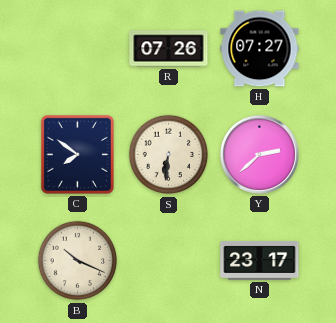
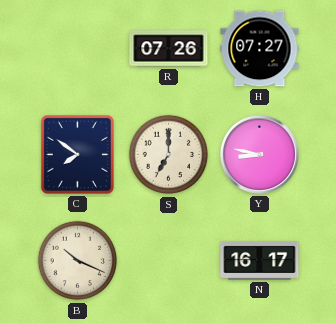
S: 6:31 -> 7:00
Y: 2:38 -> 8:47
N: 23:17 -> 16:17
